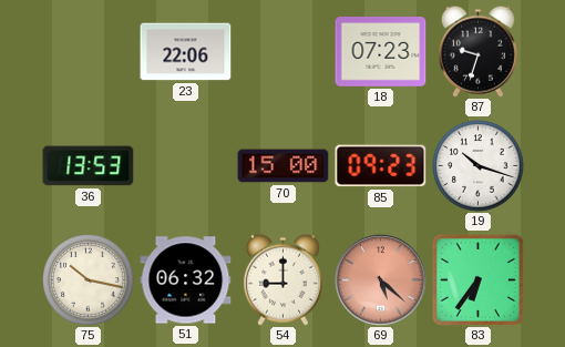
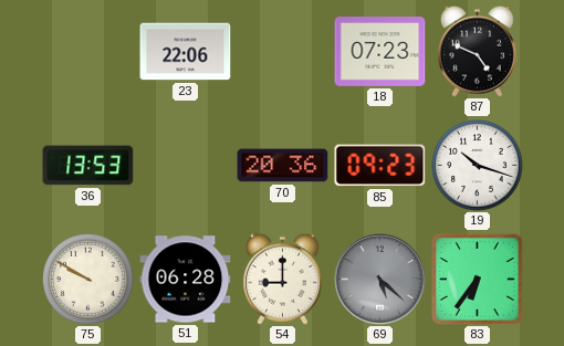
87: 9:33 -> 4:49
70: 15:00 -> 20:36
75: 10:17 -> 9:50
51: 06:32 -> 06:28
69 dial: salmon -> grey
